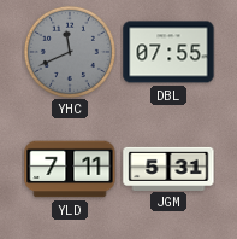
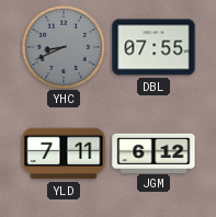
YHC: 11:41 -> 8:41
JGM: 5:31 -> 6:12
